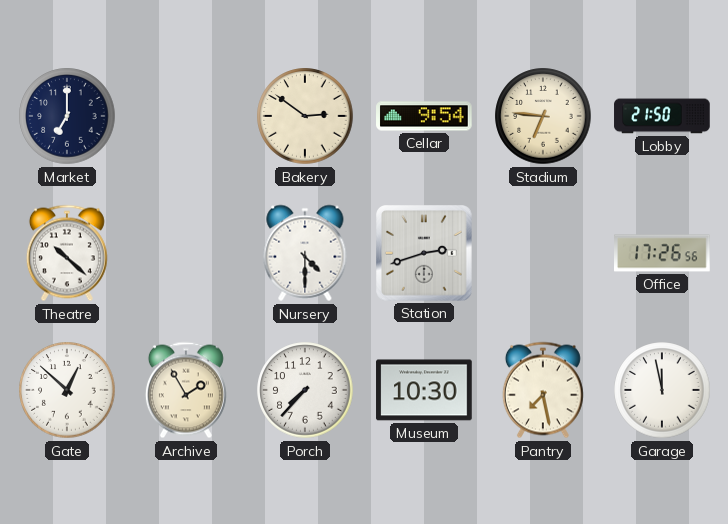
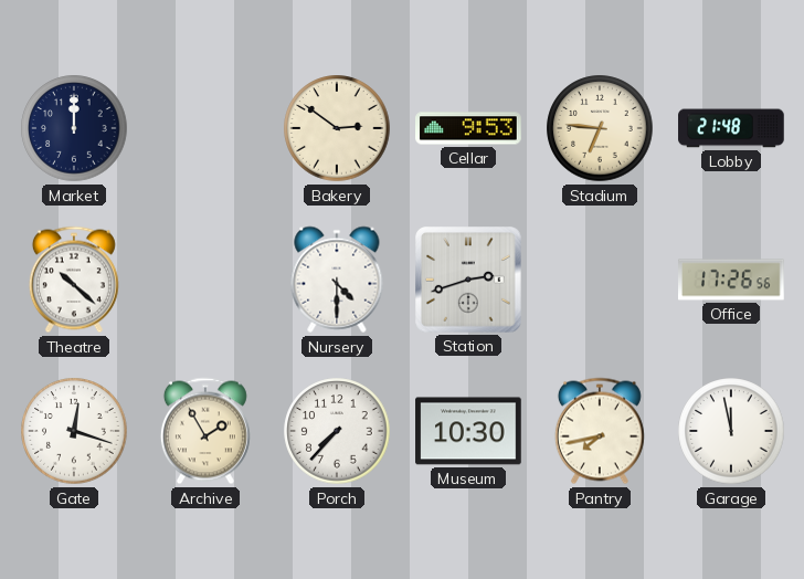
Market: 7:00 -> 12:00
Cellar: 9:54 -> 9:53
Lobby: 21:50 -> 21:48
Gate: 12:52 -> 12:18
Pantry: 7:28 -> 7:43
